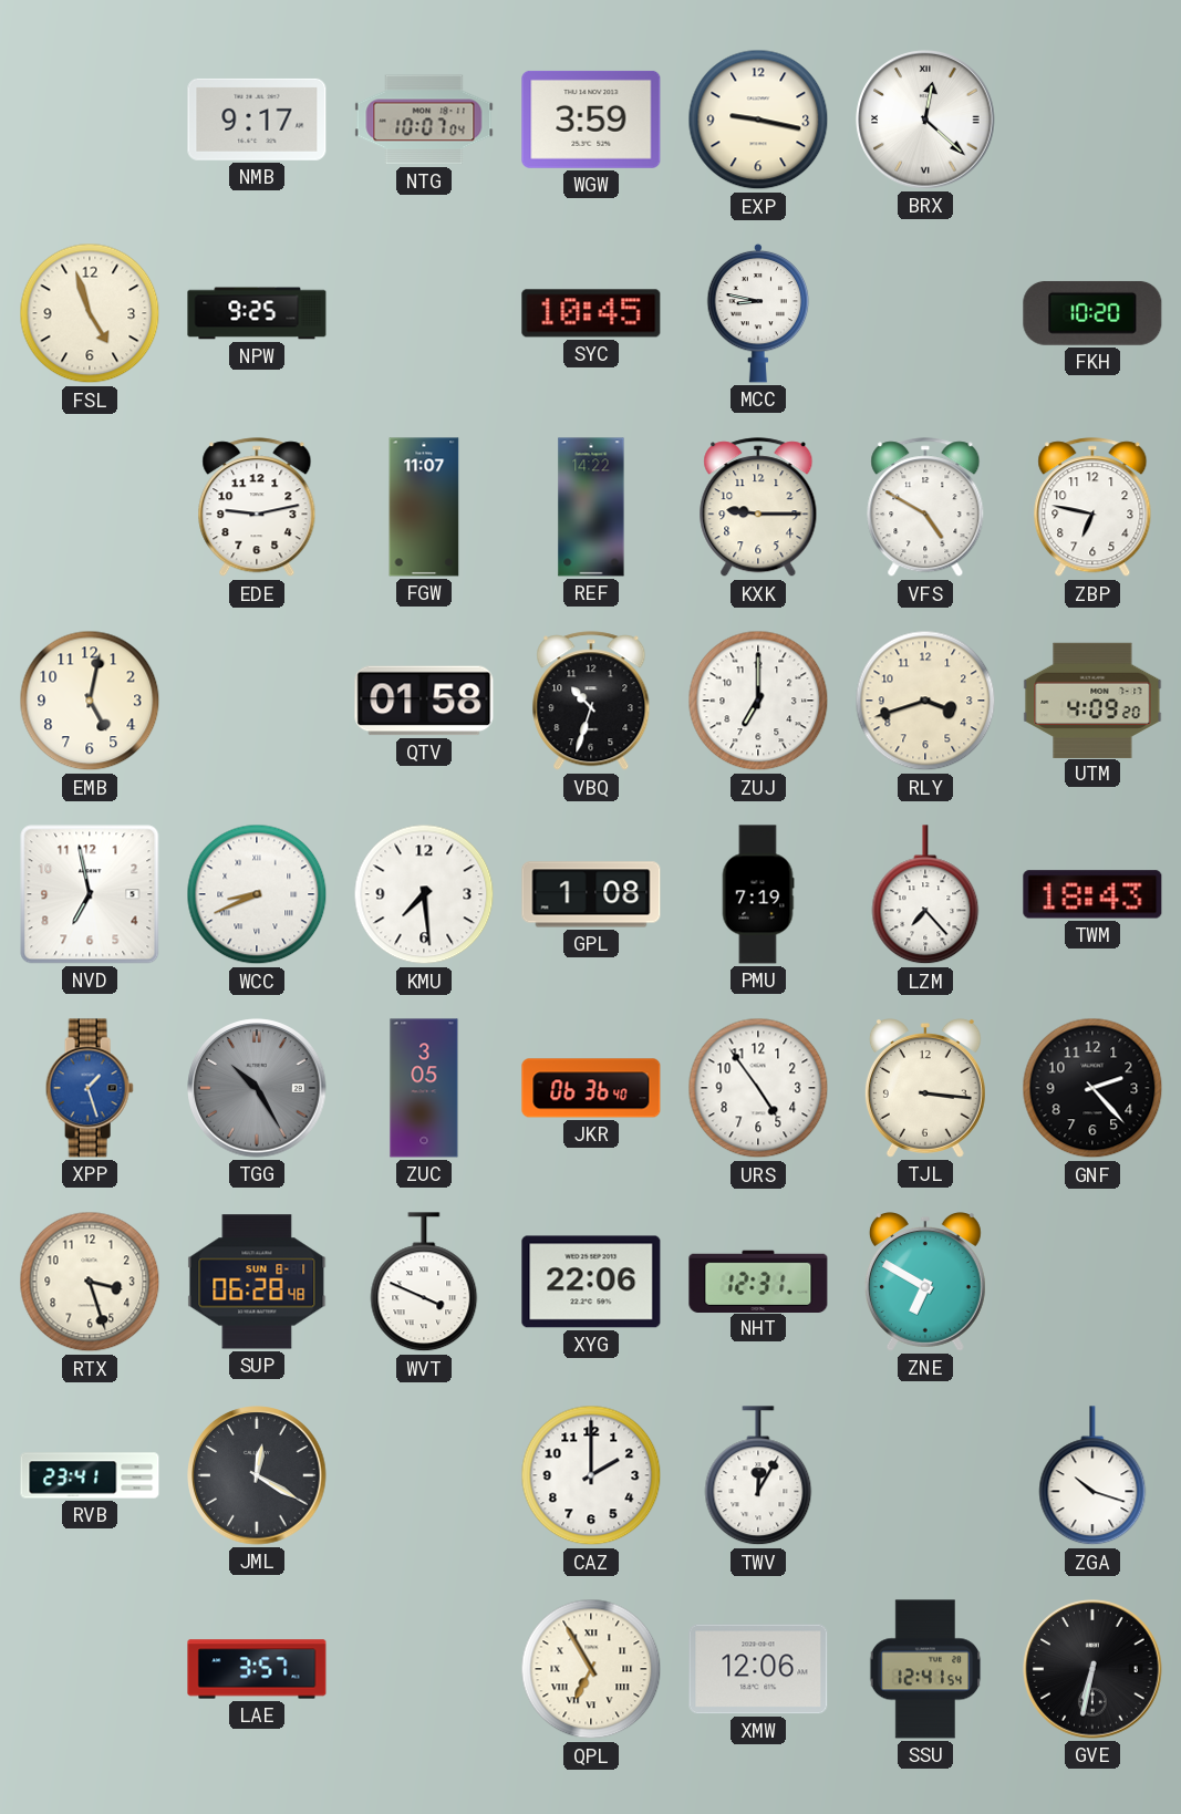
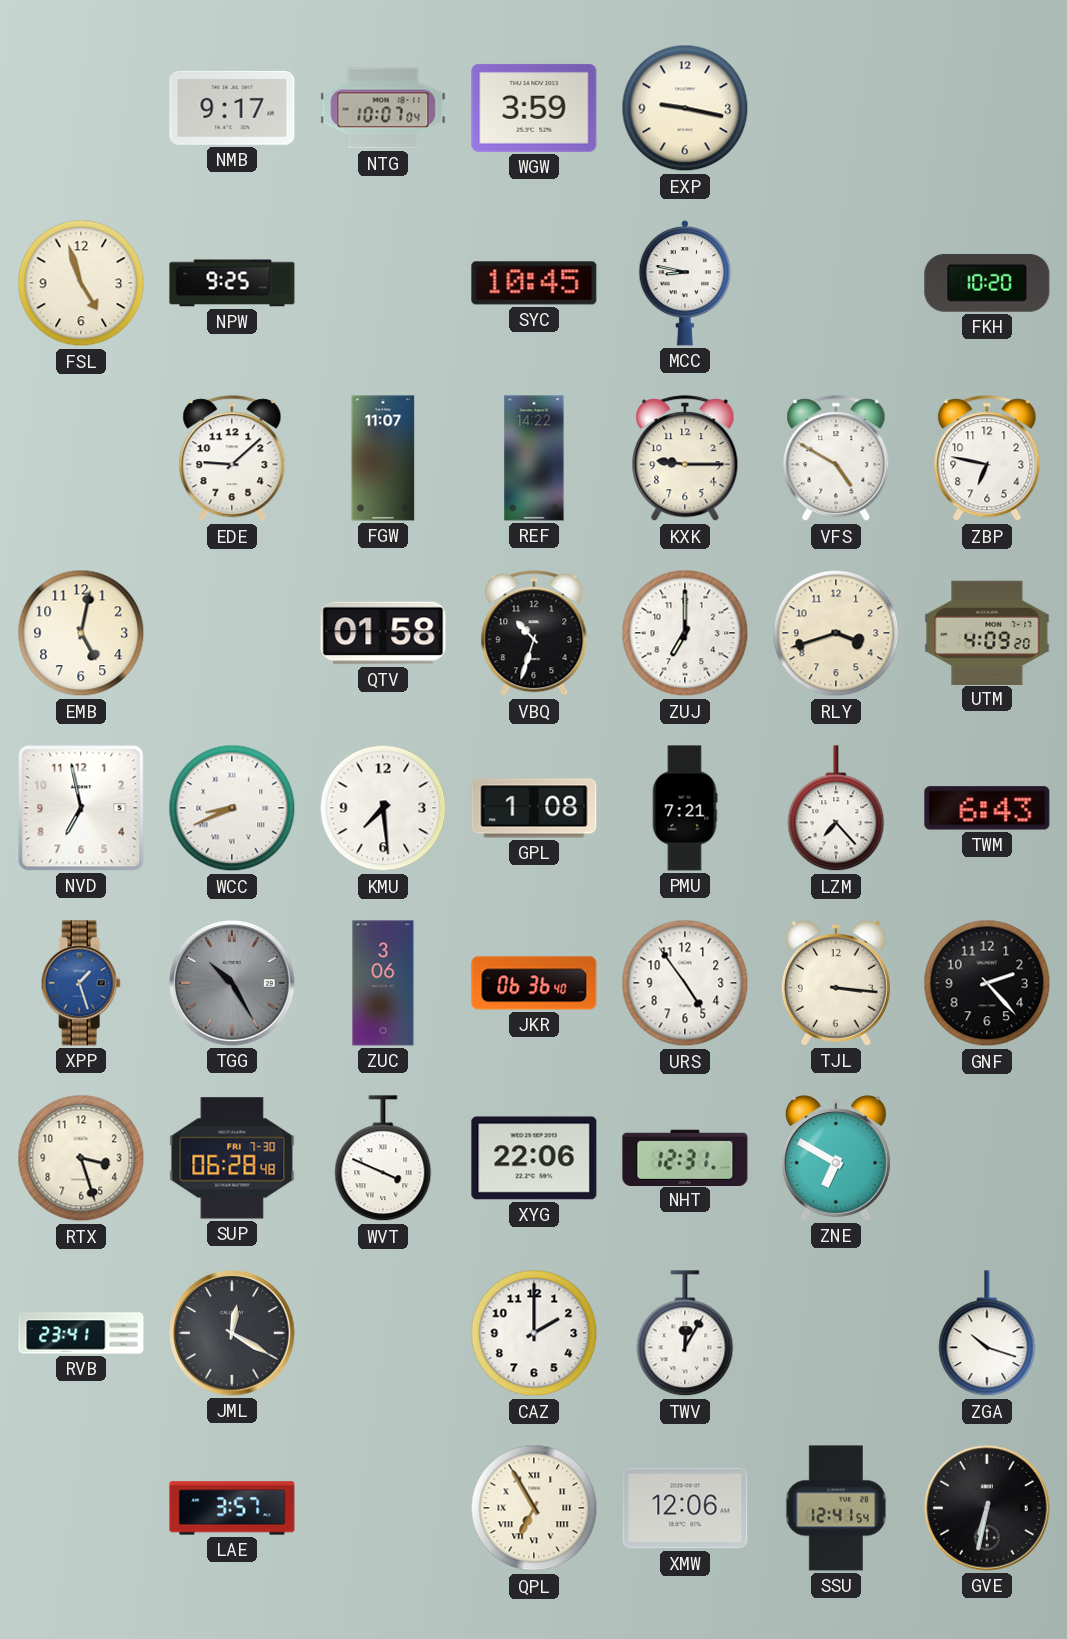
BRX: 12:22 -> none
EDE: 9:13 -> 9:08
PMU: 7:19 -> 7:21
TWM: 18:43 -> 6:43
ZUC: 3:05 -> 3:06
SUP date: SUN 8-1 -> FRI 7-30
